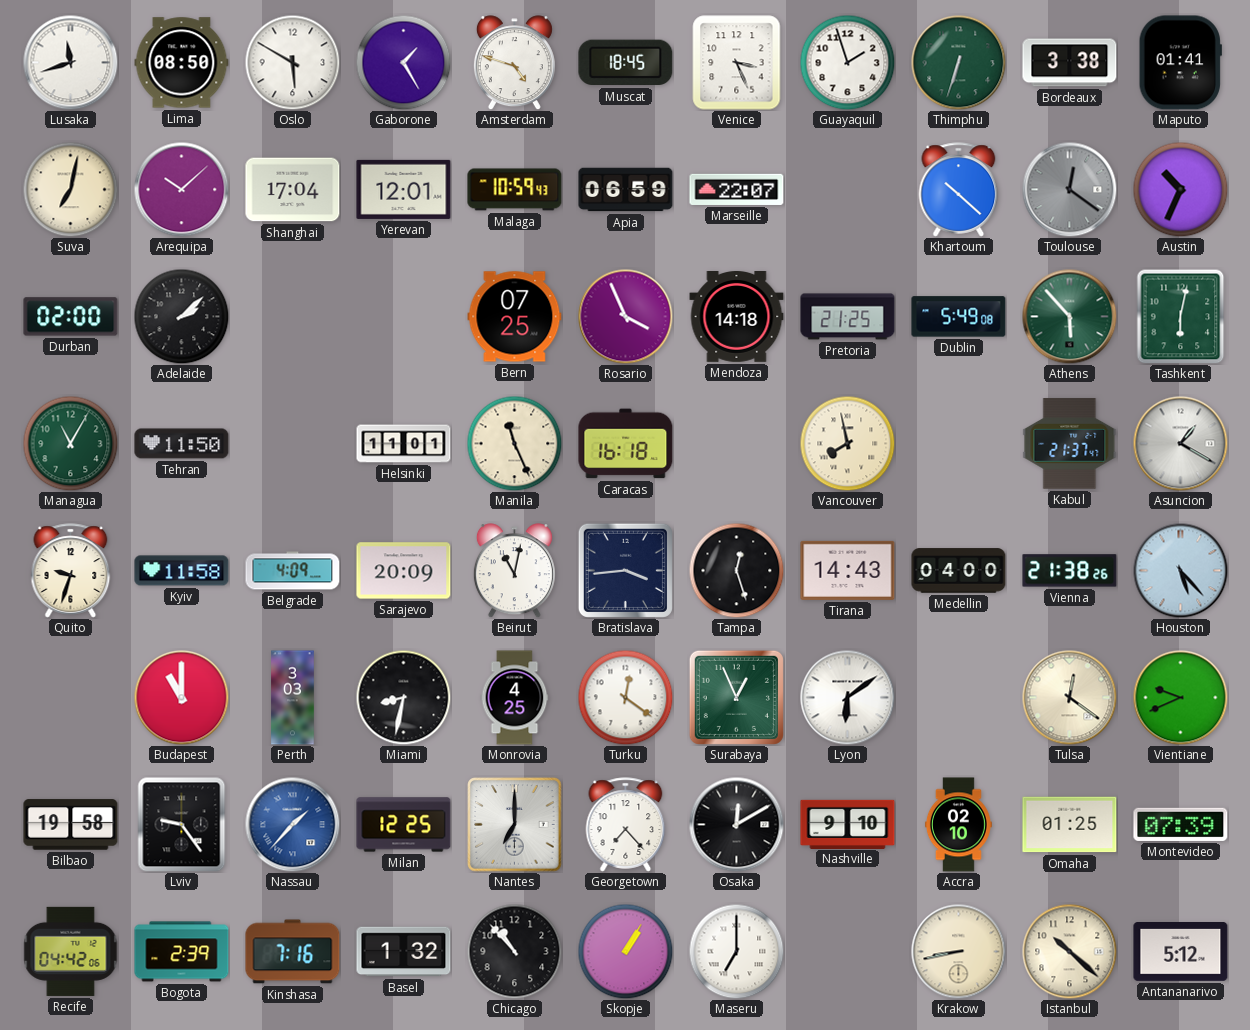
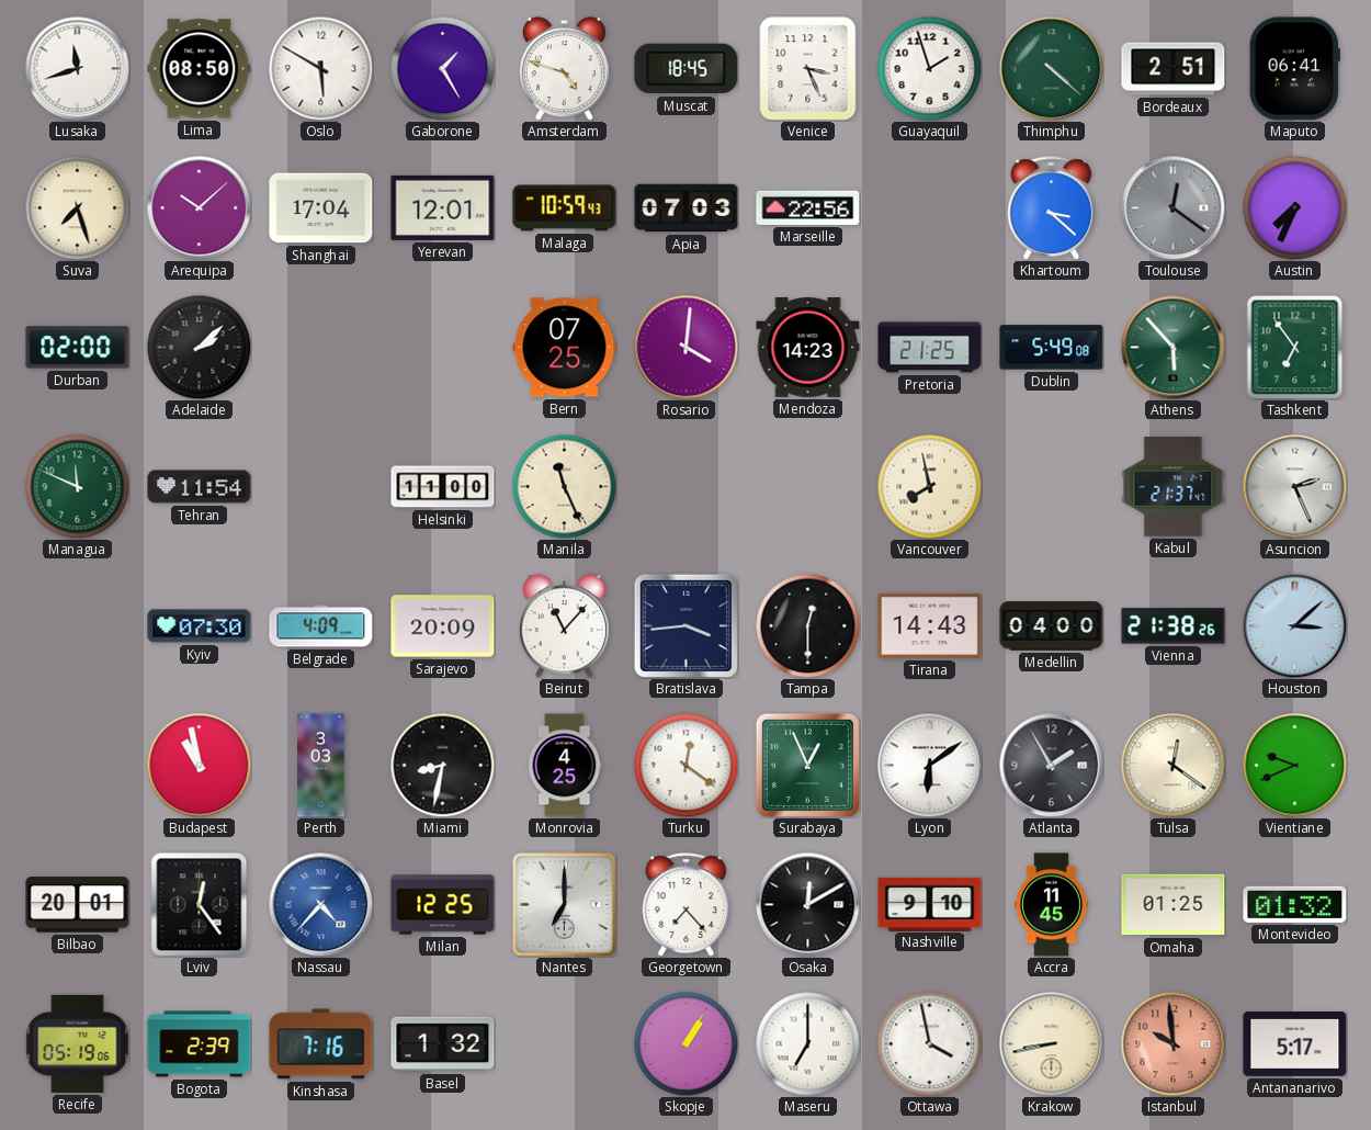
Thimphu: 6:33 -> 4:22
Bordeaux: 3:38 -> 2:51
Maputo: 01:41 -> 06:41
Suva: 7:02 -> 7:27
Apia: 06:59 -> 07:03
Marseille: 22:07 -> 22:56
Khartoum: 10:22 -> 3:22
Austin: 10:34 -> 7:34
Rosario: 3:56 -> 4:01
Mendoza: 14:18 -> 14:23
Tashkent: 6:02 -> 6:54
Managua: 11:05 -> 11:49
Tehran: 11:50 -> 11:54
Helsinki: 11:01 -> 11:00
Caracas: 16:18 -> none
Asuncion: 1:20 -> 2:26
Quito: 9:33 -> none
Kyiv: 11:58 -> 07:30
Beirut: 11:02 -> 11:07
Tampa: 12:27 -> 12:30
Houston: 5:23 -> 3:08
Budapest: 11:00 -> 10:58
Atlanta: none -> 1:55
Bilbao: 19:58 -> 20:01
Lviv: 9:24 -> 12:24
Nassau: 1:37 -> 4:37
Accra: 02:10 -> 11:45
Montevideo: 07:39 -> 01:32
Recife: 04:42 -> 05:19
Chicago: 10:53 -> none
Ottawa: none -> 3:58
Istanbul: 10:22 -> 9:59
Istanbul dial: cream -> salmon
Antananarivo: 5:12 -> 5:17
